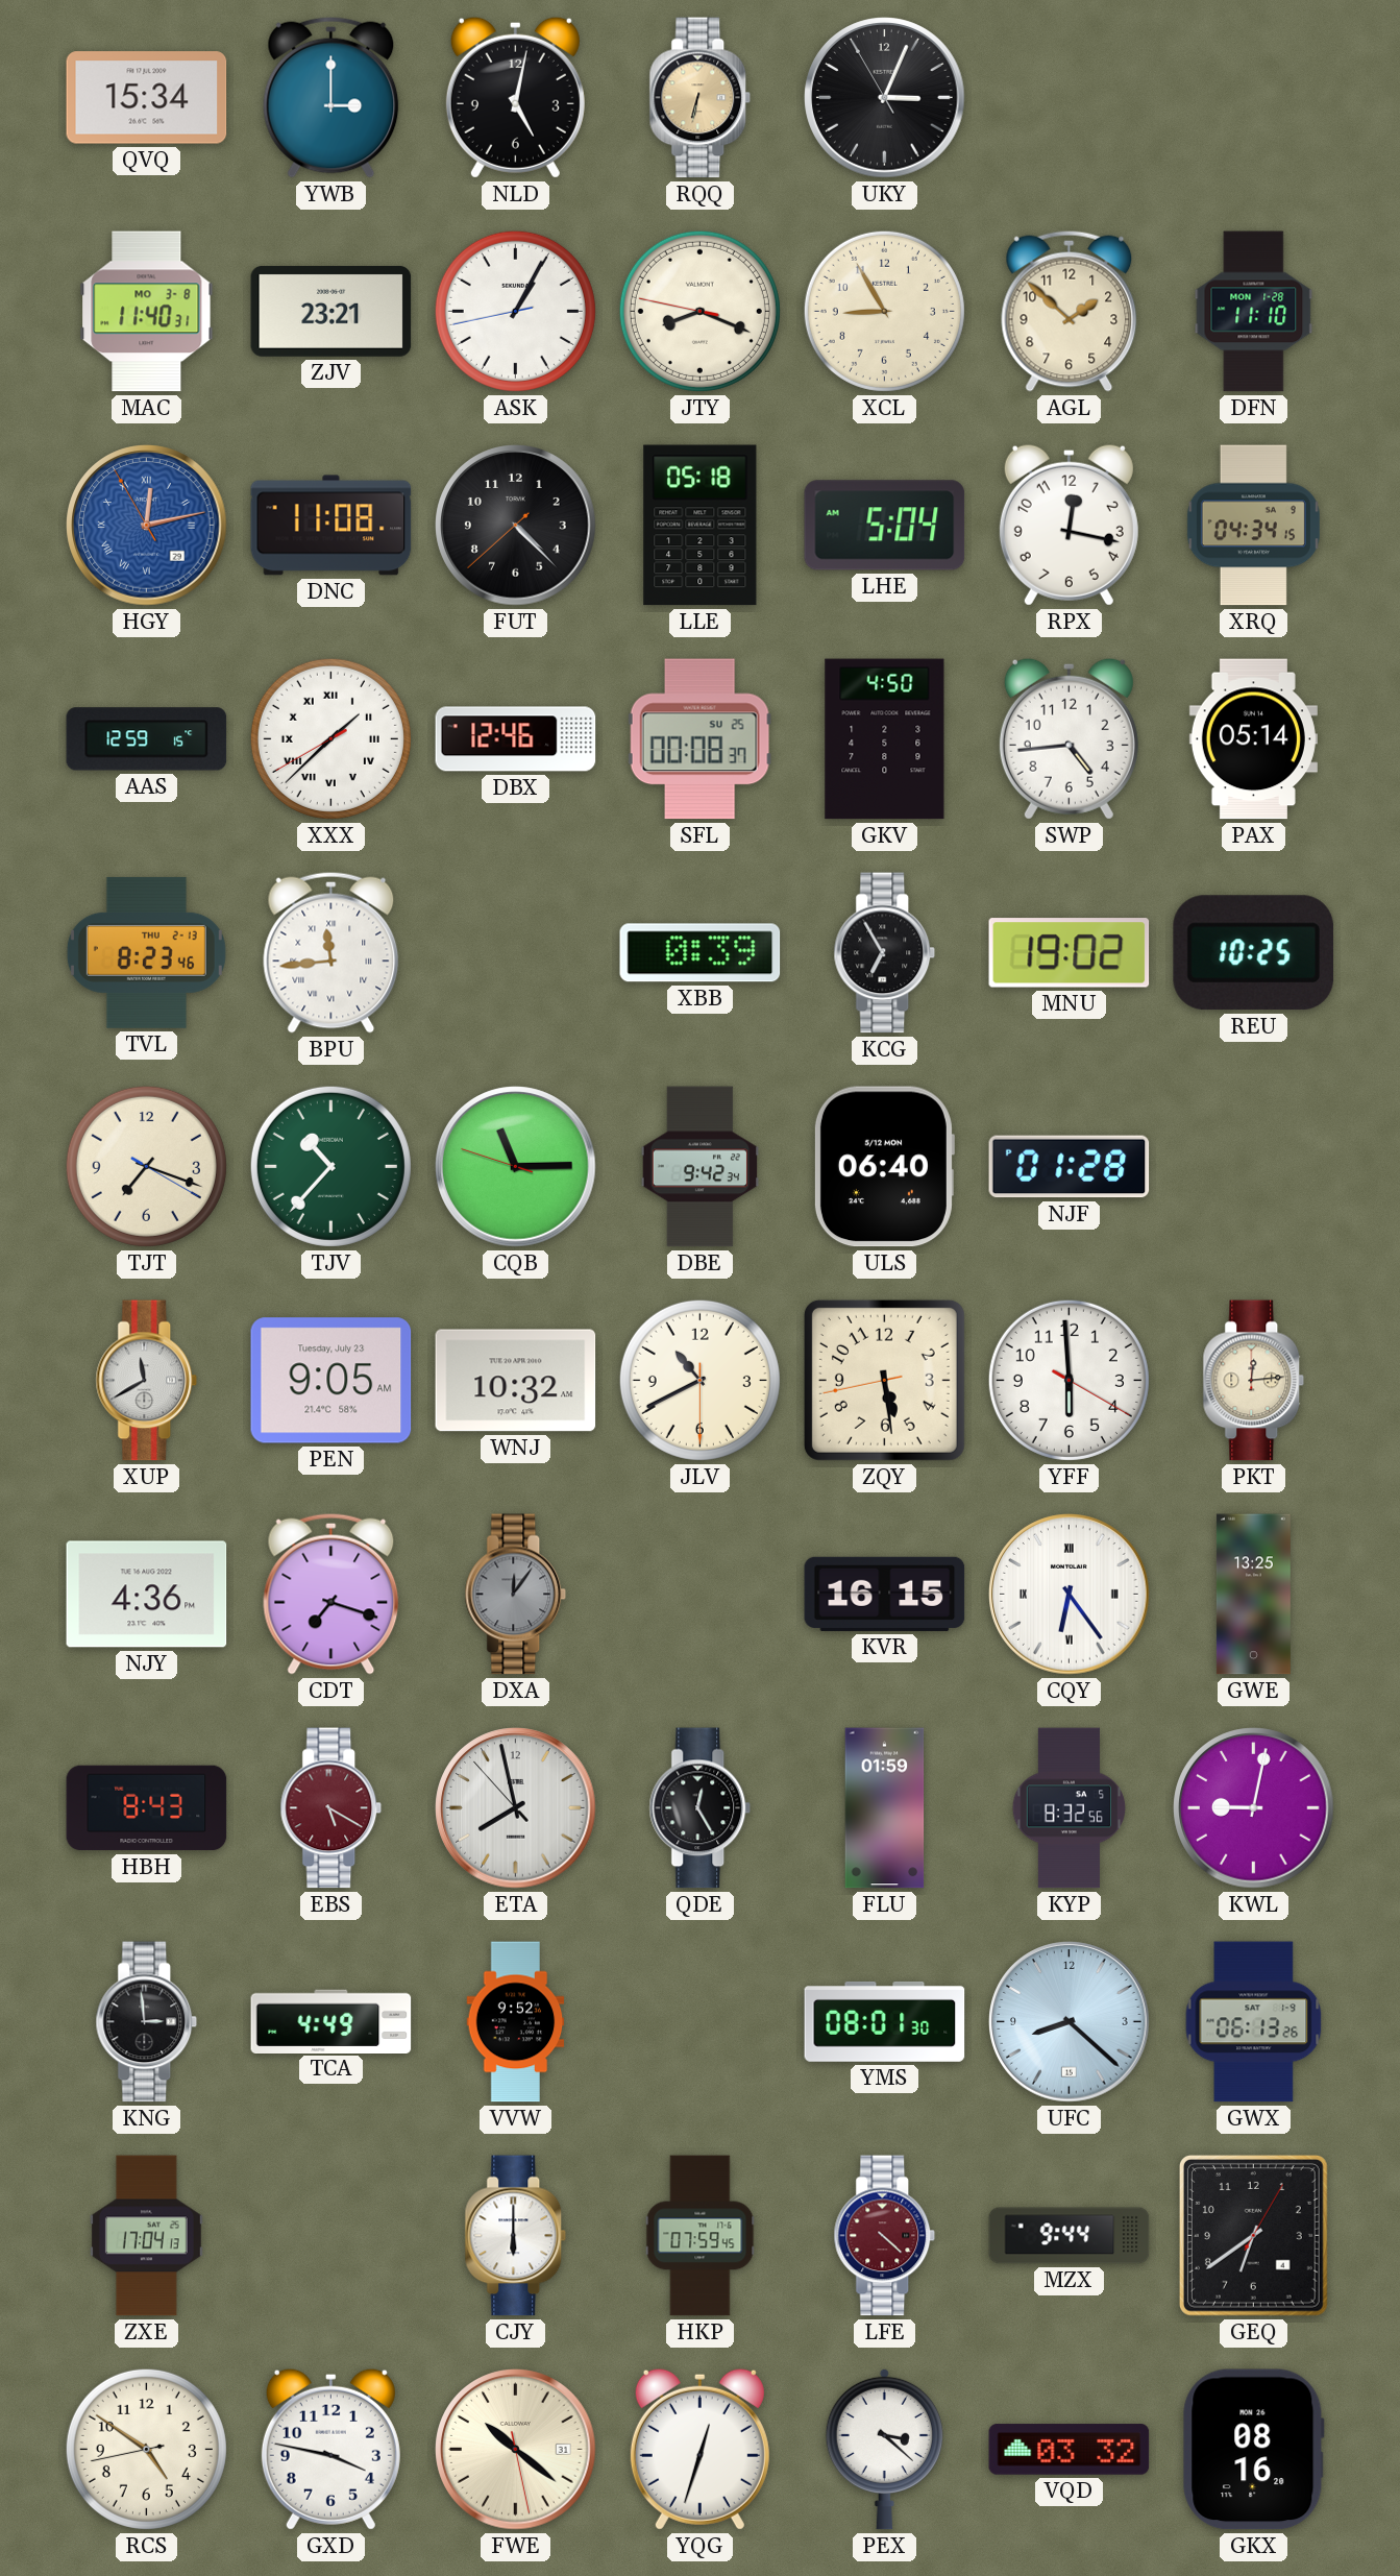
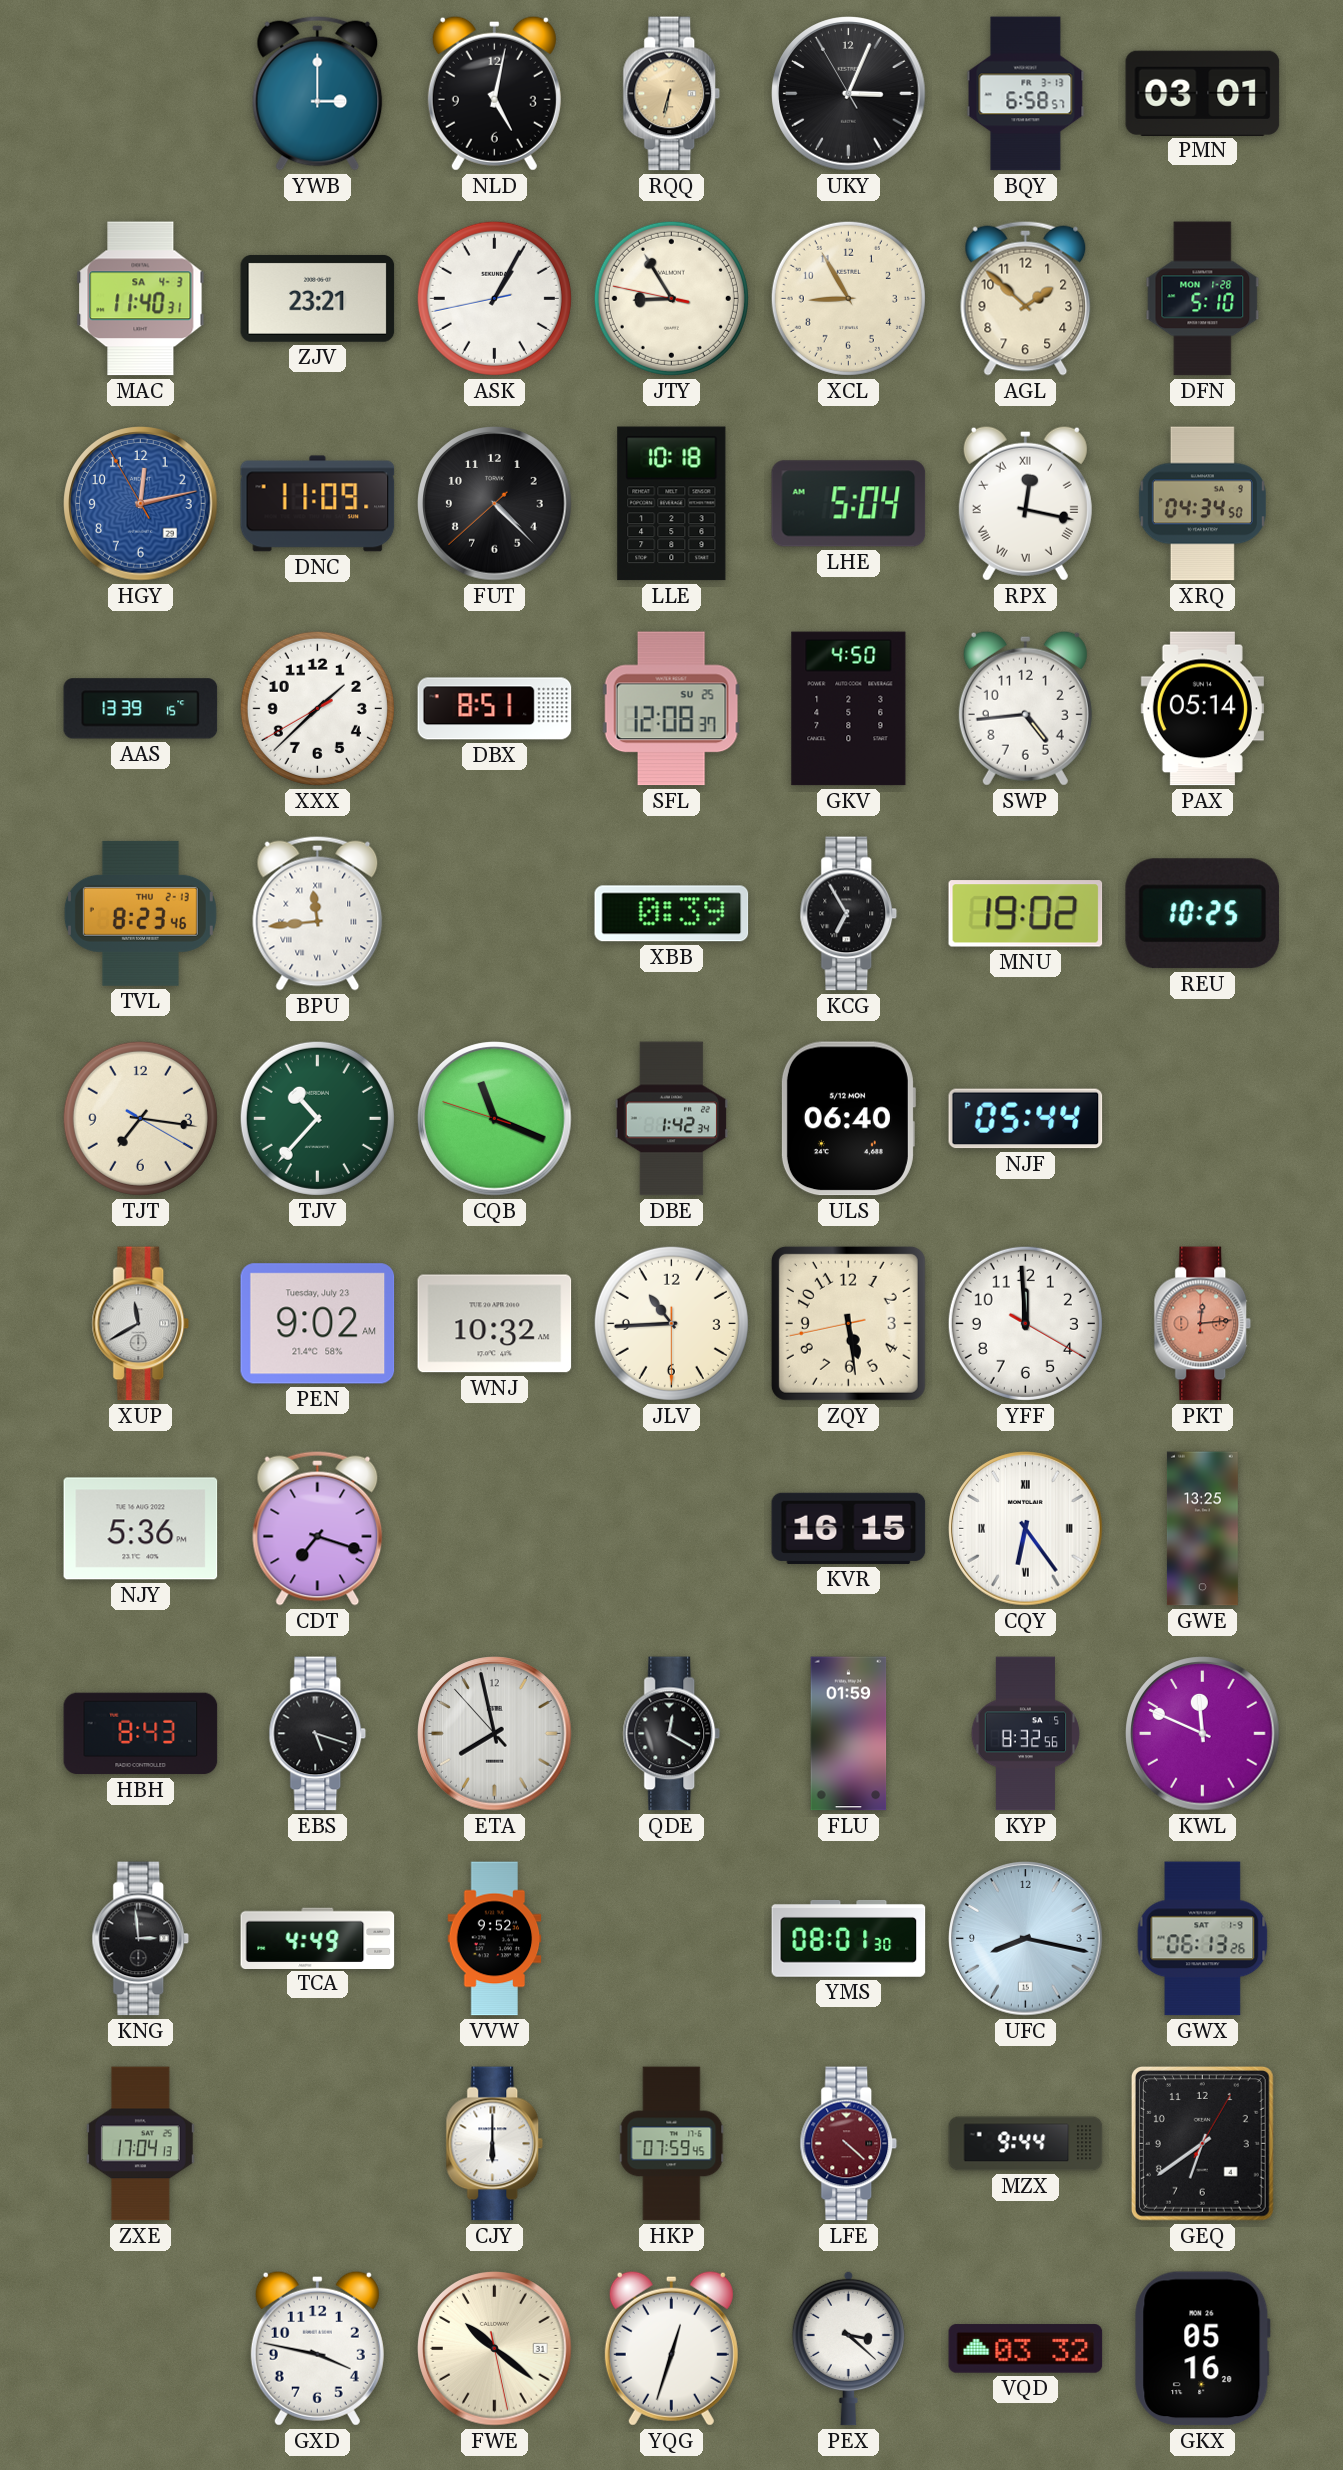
QVQ: 15:34 -> none
BQY: none -> 6:58
PMN: none -> 03:01
MAC date: MO 3-8 -> SA 4-3
JTY: 8:18 -> 8:54
DFN: 11:10 -> 5:10
HGY numerals: Roman -> Arabic
DNC: 11:08 -> 11:09
LLE: 05:18 -> 10:18
RPX numerals: Arabic -> Roman
XRQ: 04:34:15 -> 04:34:50
AAS: 12:59 -> 13:39
XXX numerals: Roman -> Arabic
DBX: 12:46 -> 8:51
SFL: 00:08 -> 12:08
TJT: 7:18 -> 7:16
CQB: 11:14 -> 11:18
DBE: 9:42 -> 1:42
NJF: 01:28 -> 05:44
PEN: 9:05 -> 9:02
JLV: 10:40 -> 10:44
YFF: 5:59 -> 11:59
PKT dial: cream -> salmon
NJY: 4:36 -> 5:36
DXA: 12:06 -> none
EBS: 5:20 -> 5:18
EBS dial: burgundy -> black
QDE: 12:25 -> 12:20
KWL: 9:02 -> 11:49
UFC: 8:22 -> 8:17
RCS: 4:50 -> none
GKX: 08:16 -> 05:16
